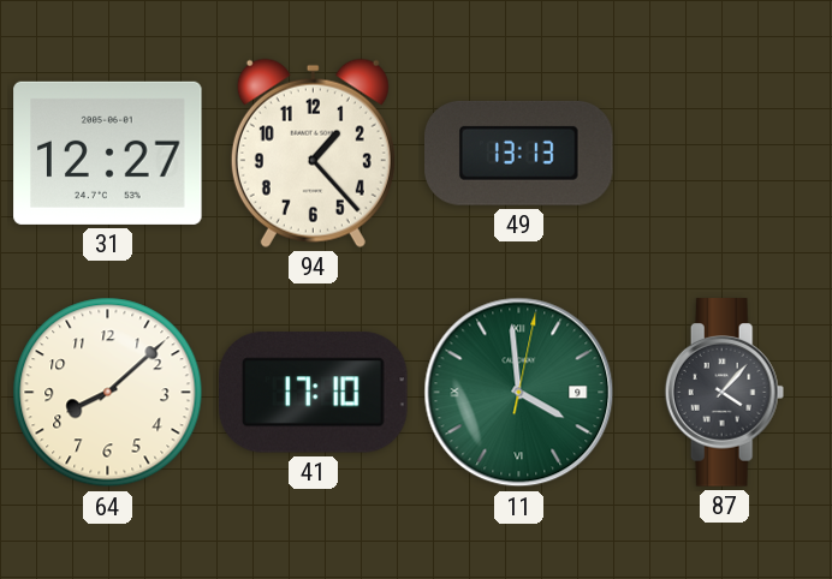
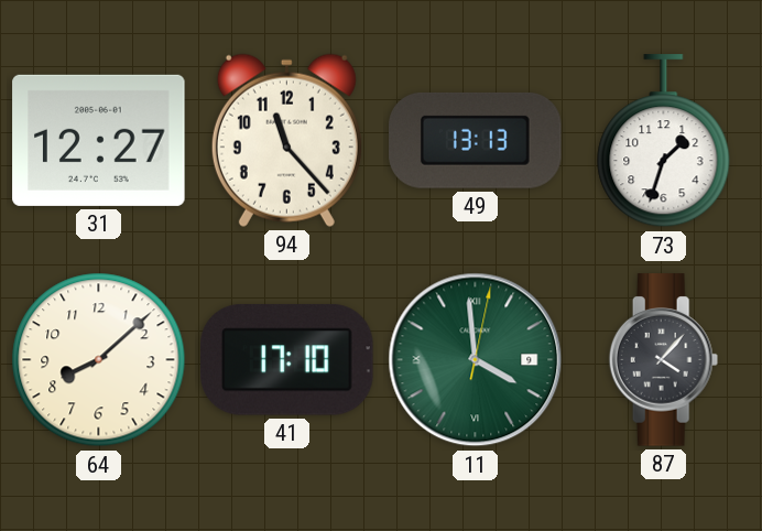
94: 1:23 -> 11:23
73: none -> 1:33
